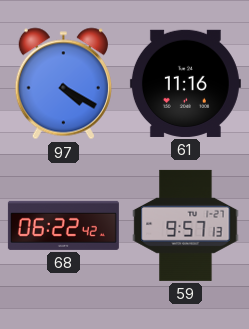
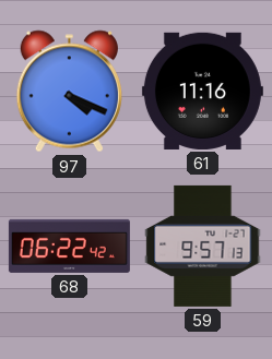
97: 4:20 -> 4:19
